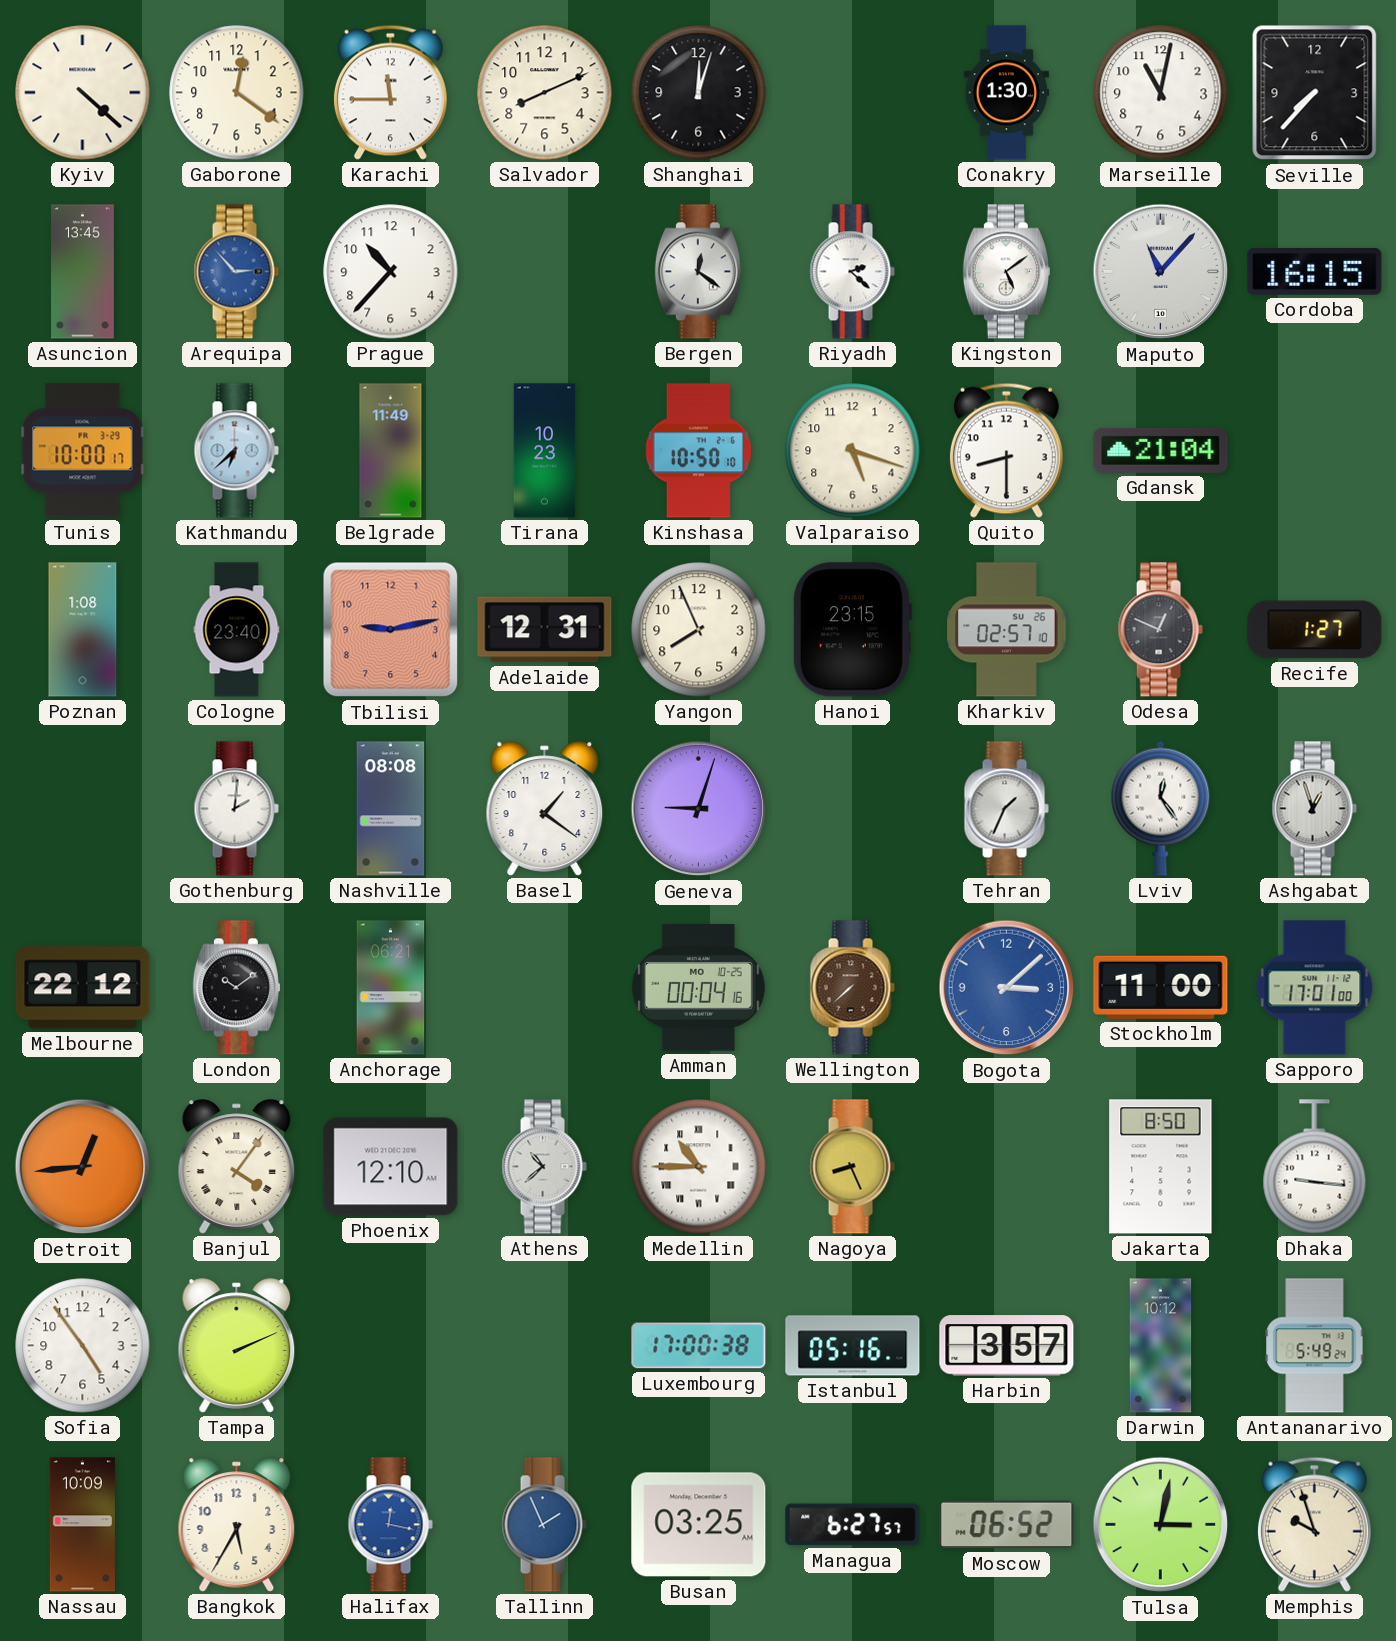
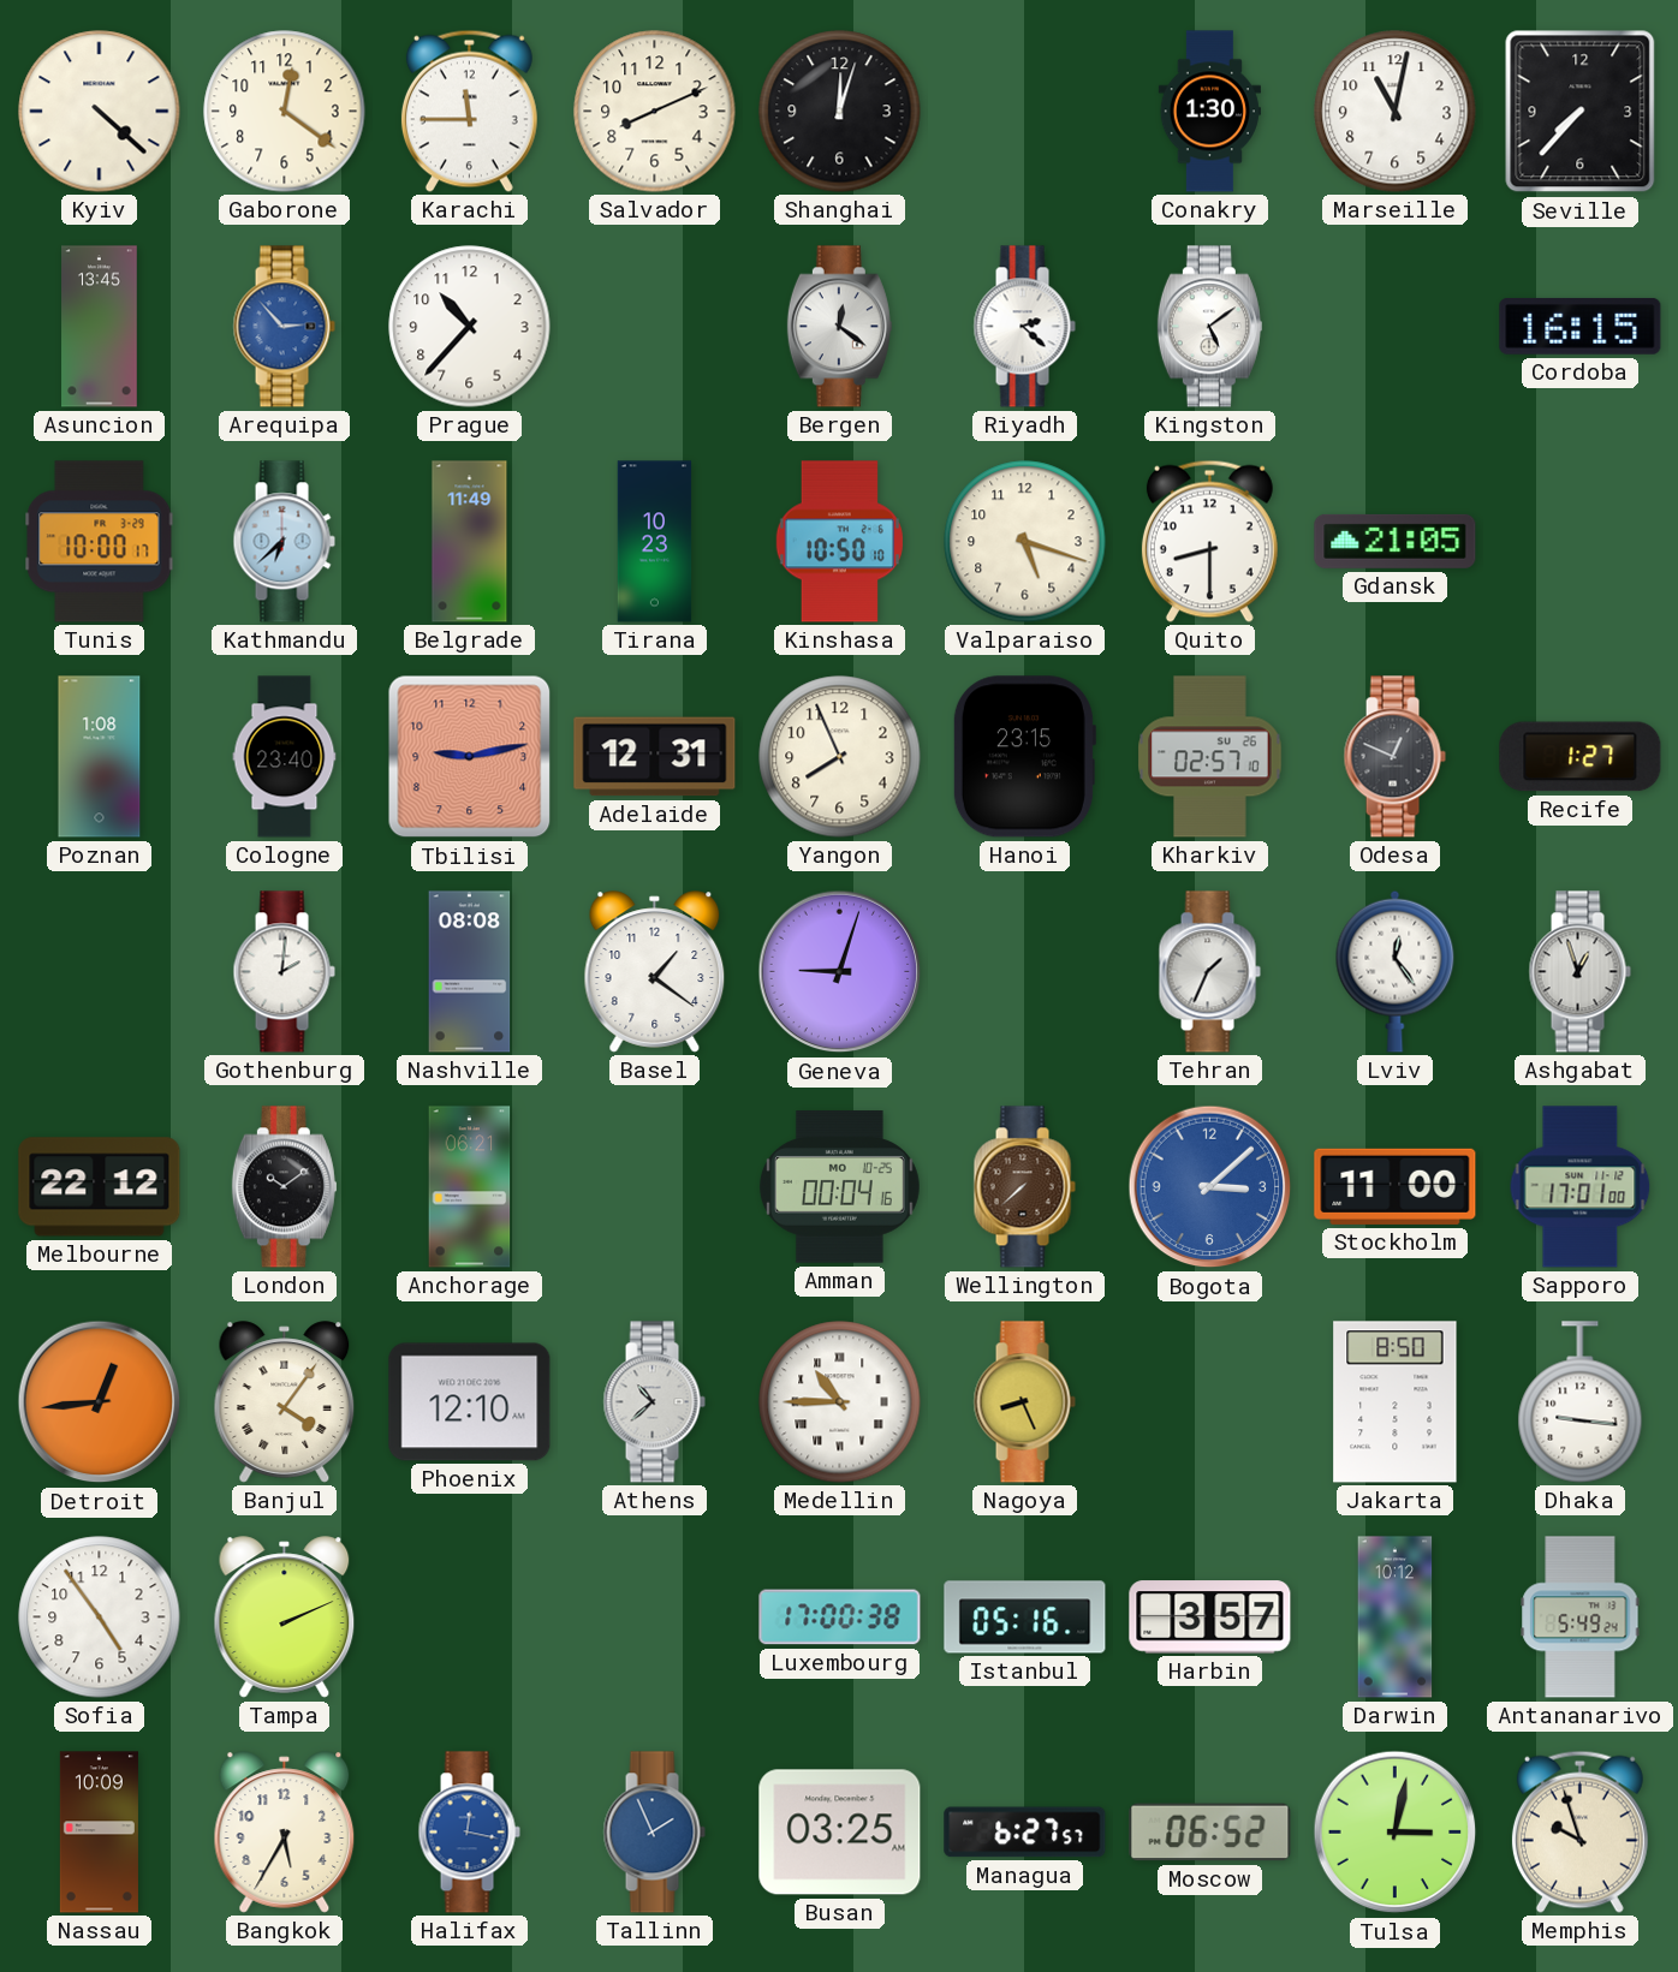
Maputo: 11:07 -> none
Gdansk: 21:04 -> 21:05
